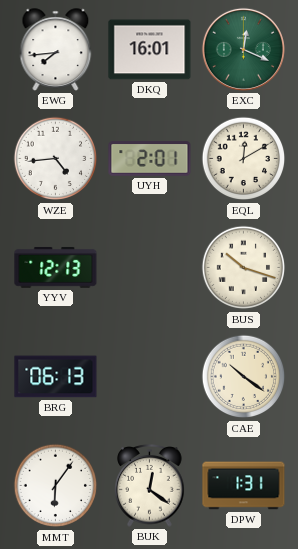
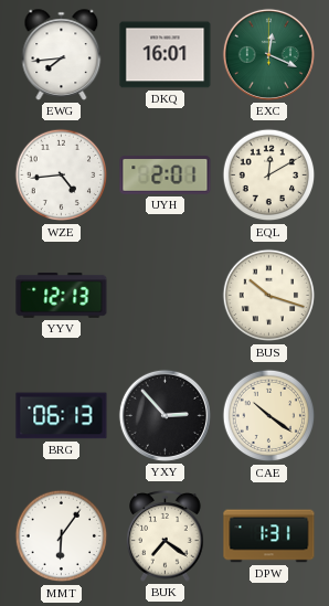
YXY: none -> 2:53
BUK: 12:21 -> 7:21
